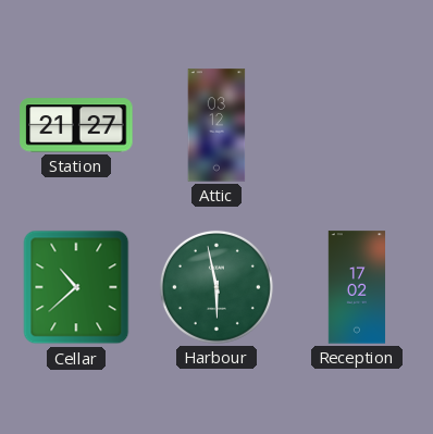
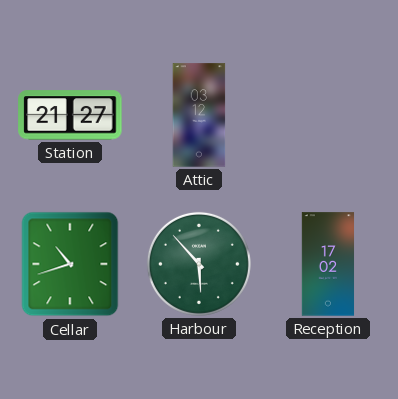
Cellar: 10:38 -> 10:42
Harbour: 5:58 -> 5:53
